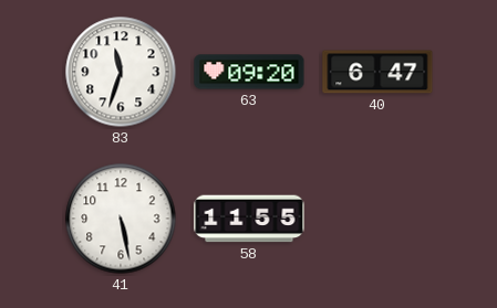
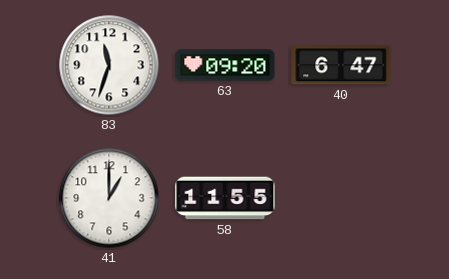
41: 5:28 -> 1:00
